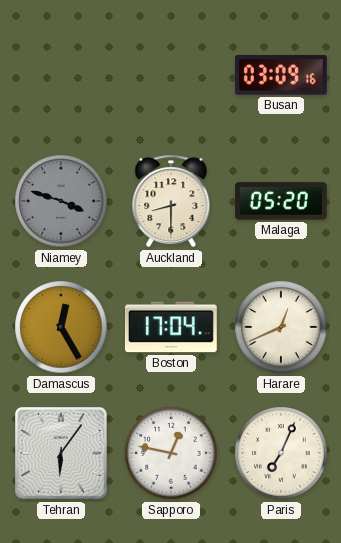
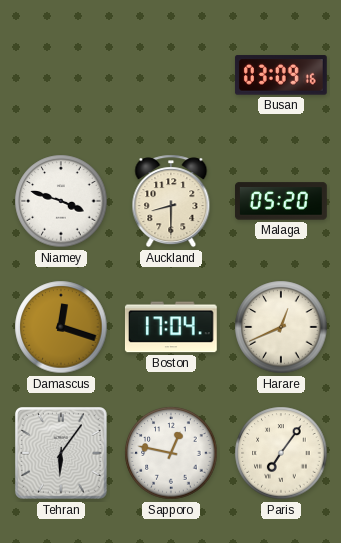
Niamey dial: grey -> white
Damascus: 12:25 -> 12:18
Paris: 7:04 -> 7:06
